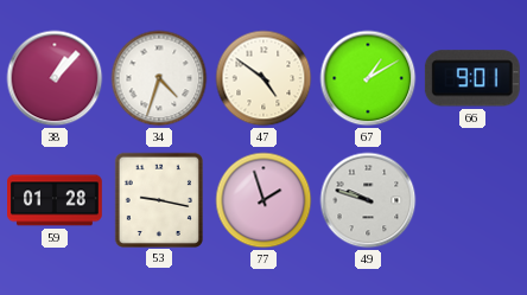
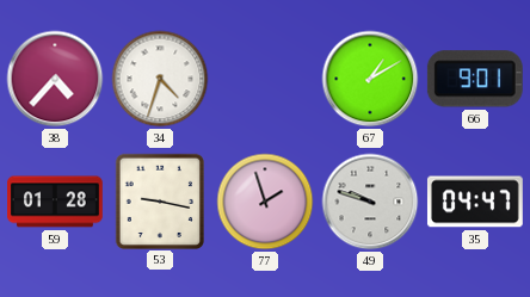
38: 1:07 -> 4:37
47: 4:51 -> none
35: none -> 04:47
